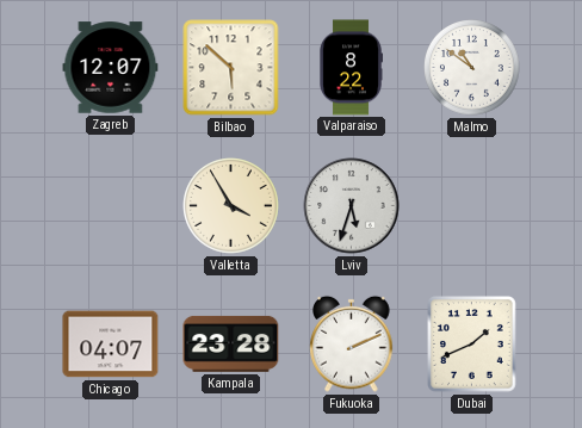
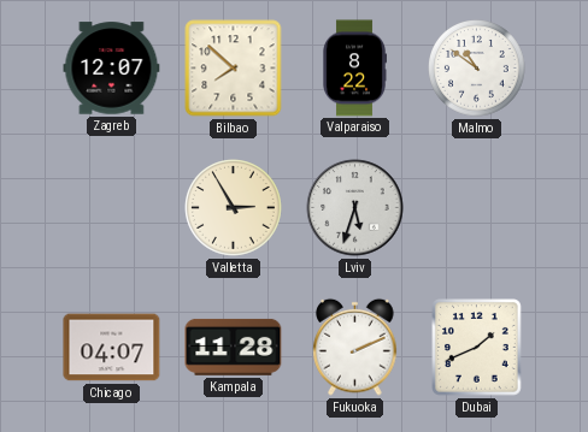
Bilbao: 5:52 -> 7:52
Valletta: 3:55 -> 2:55
Kampala: 23:28 -> 11:28
